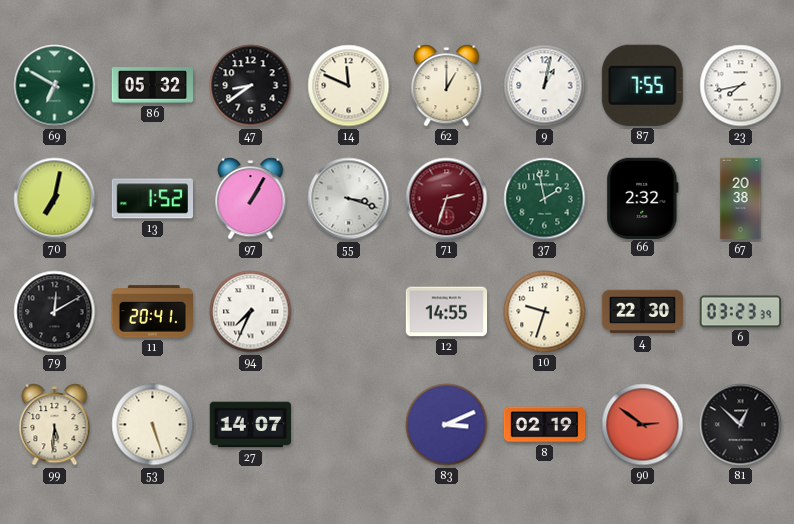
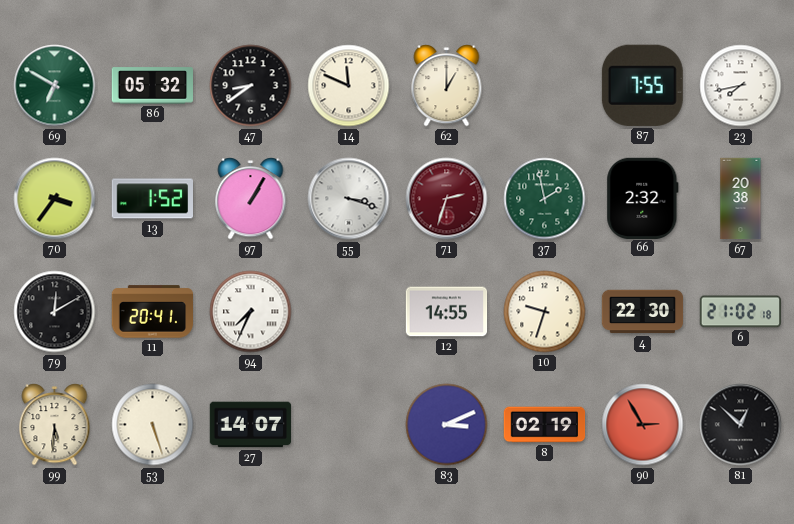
9: 1:02 -> none
70: 7:02 -> 3:36
6: 03:23 -> 21:02
90: 2:51 -> 2:55
